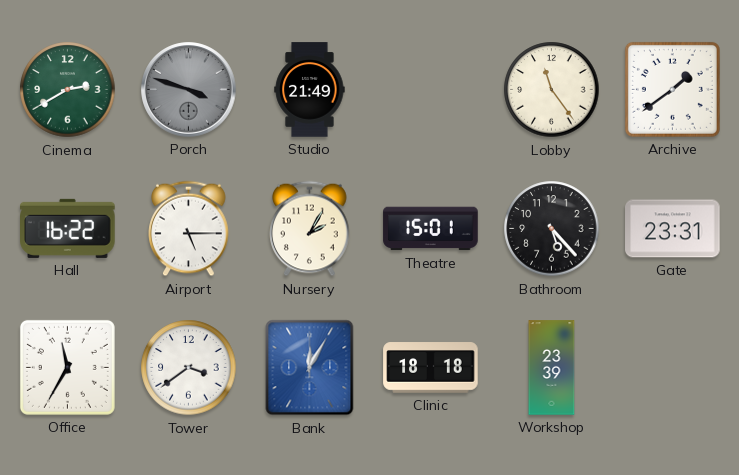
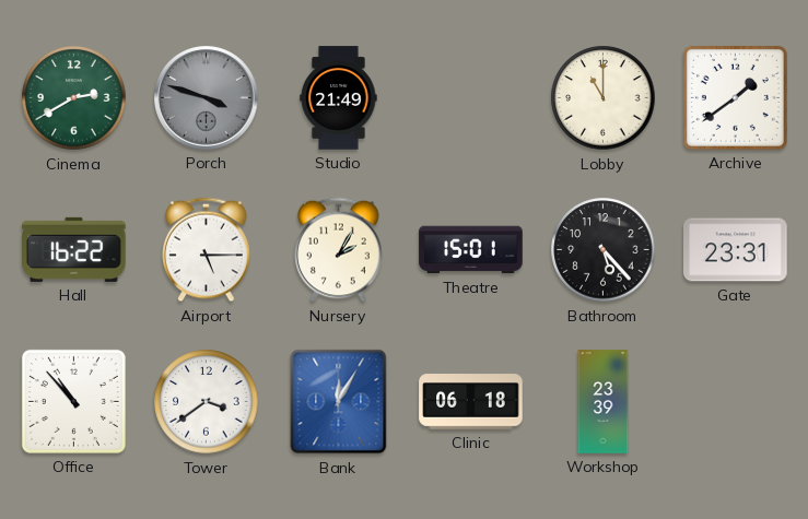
Lobby: 11:24 -> 11:00
Office: 11:35 -> 10:53
Clinic: 18:18 -> 06:18
